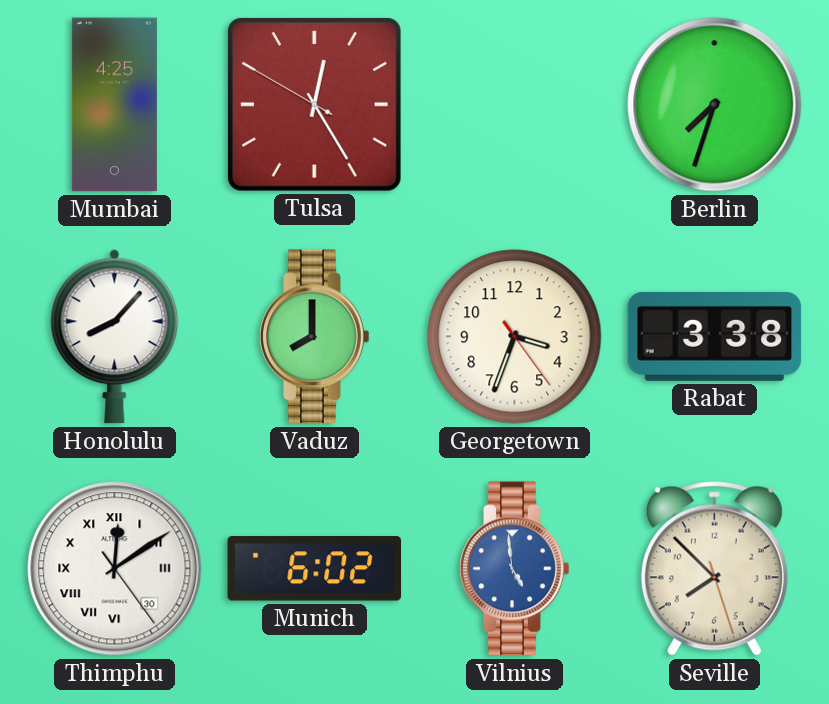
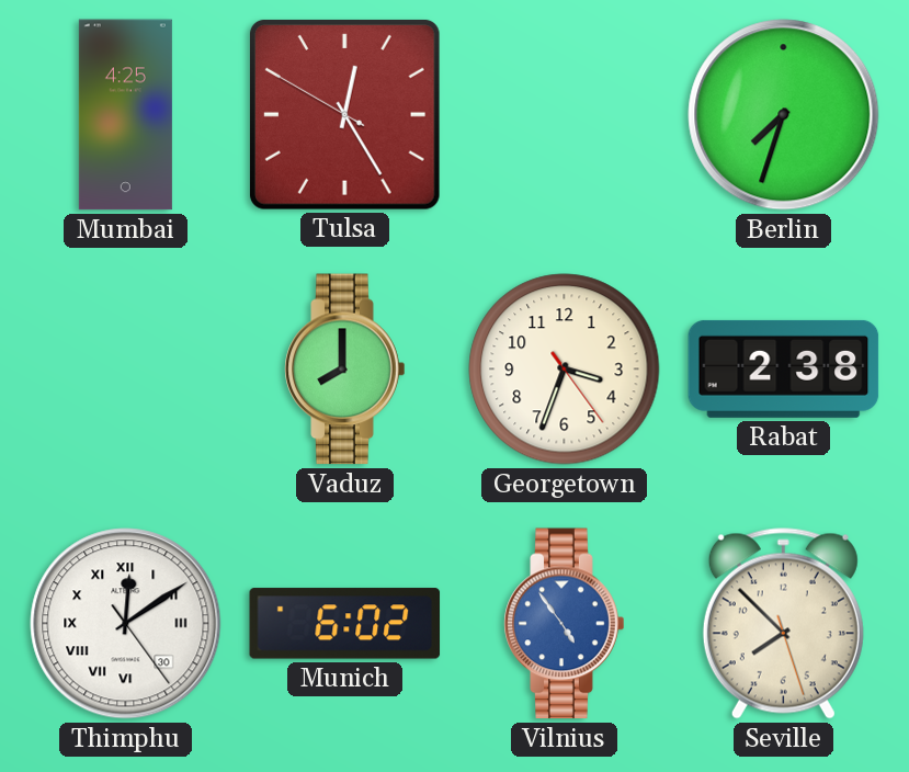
Honolulu: 8:07 -> none
Rabat: 3:38 -> 2:38
Vilnius: 4:59 -> 4:54
